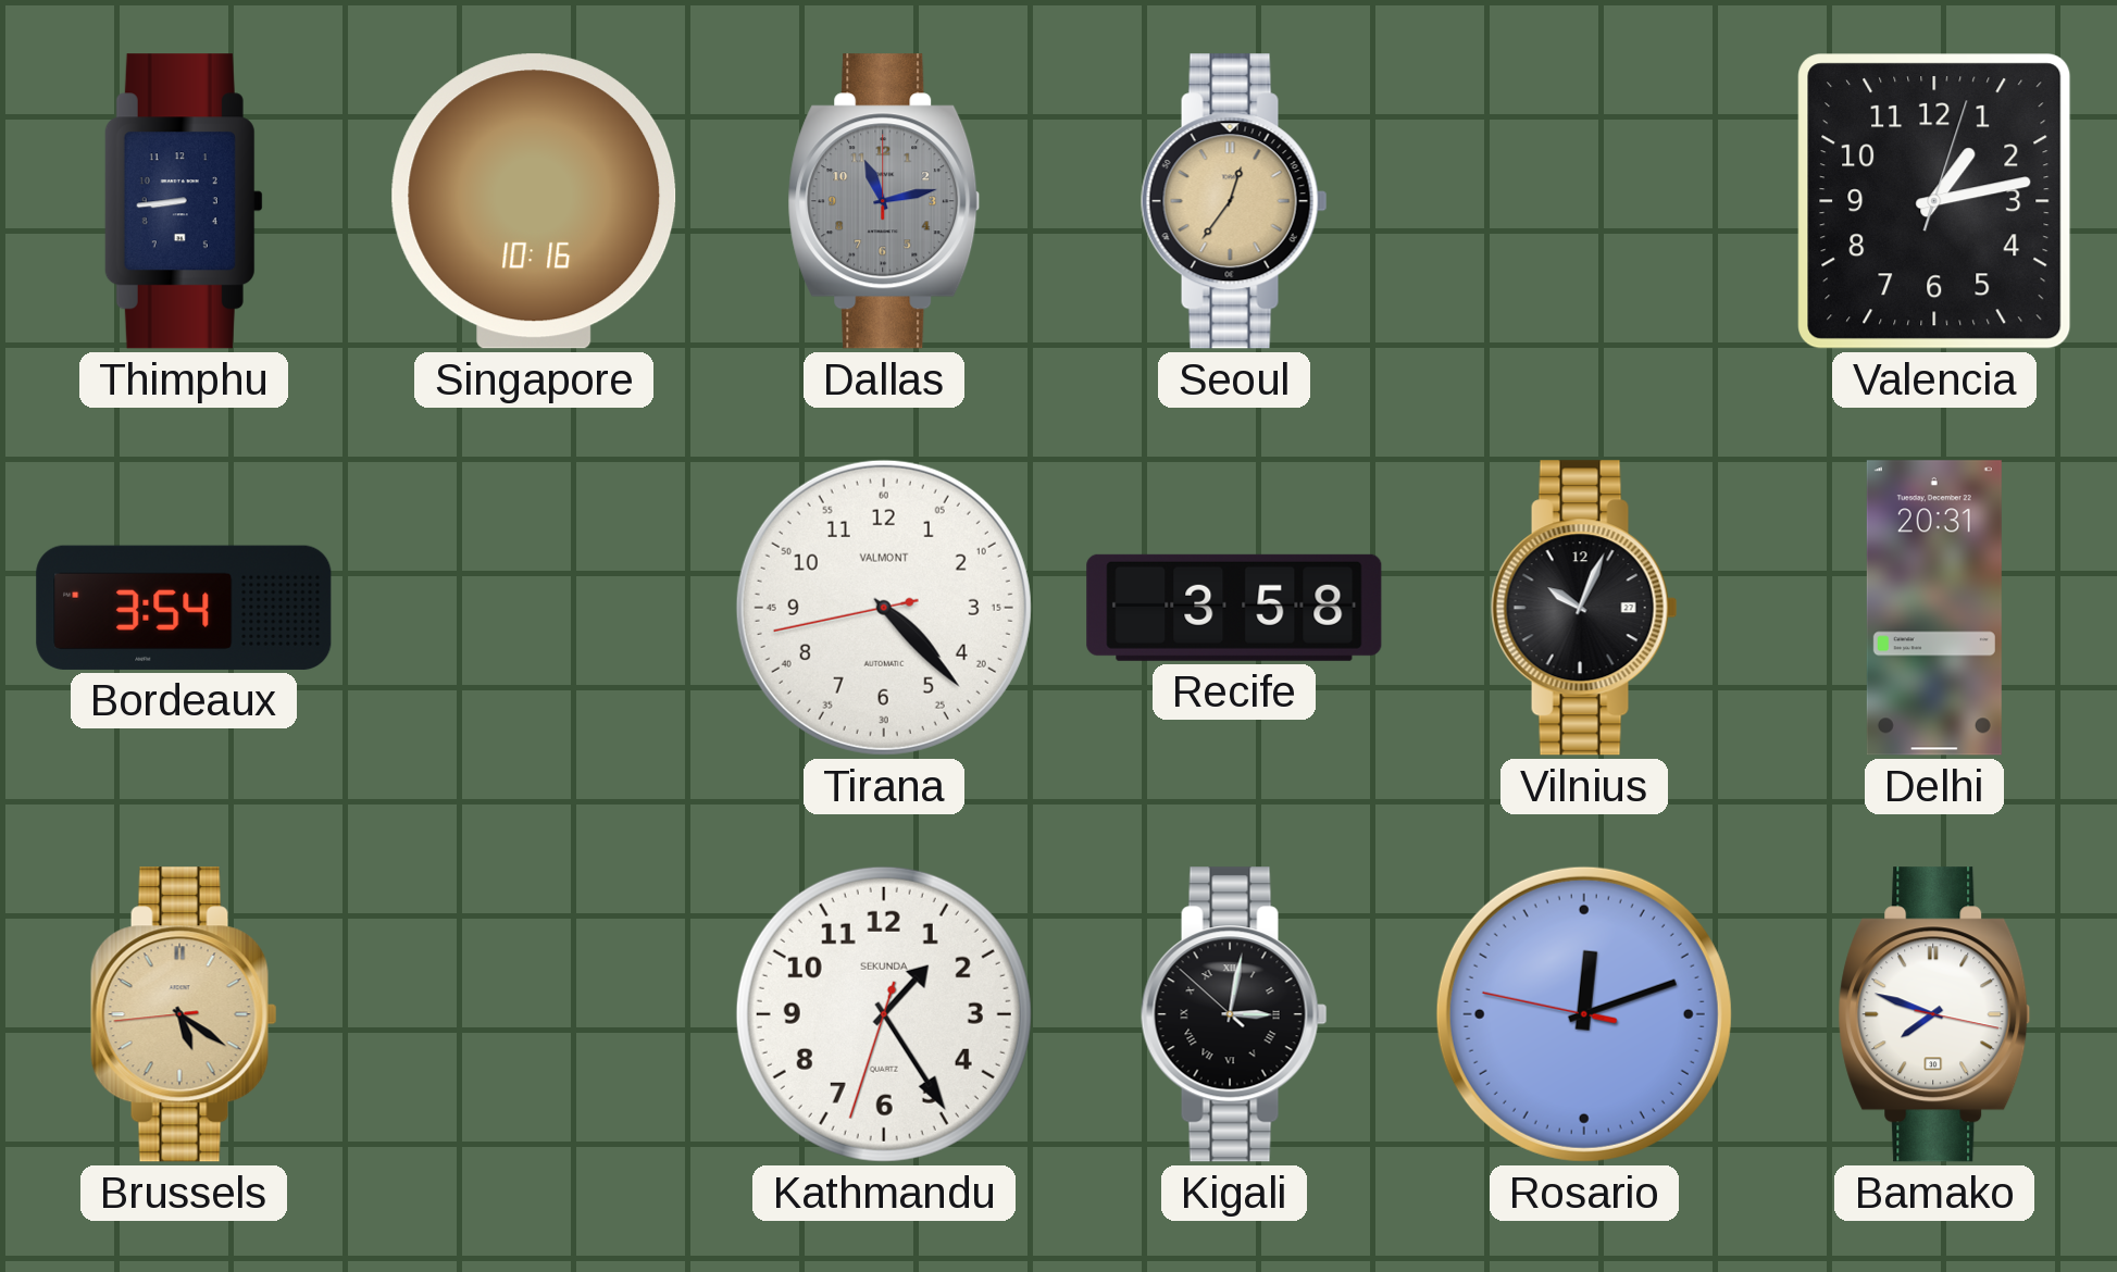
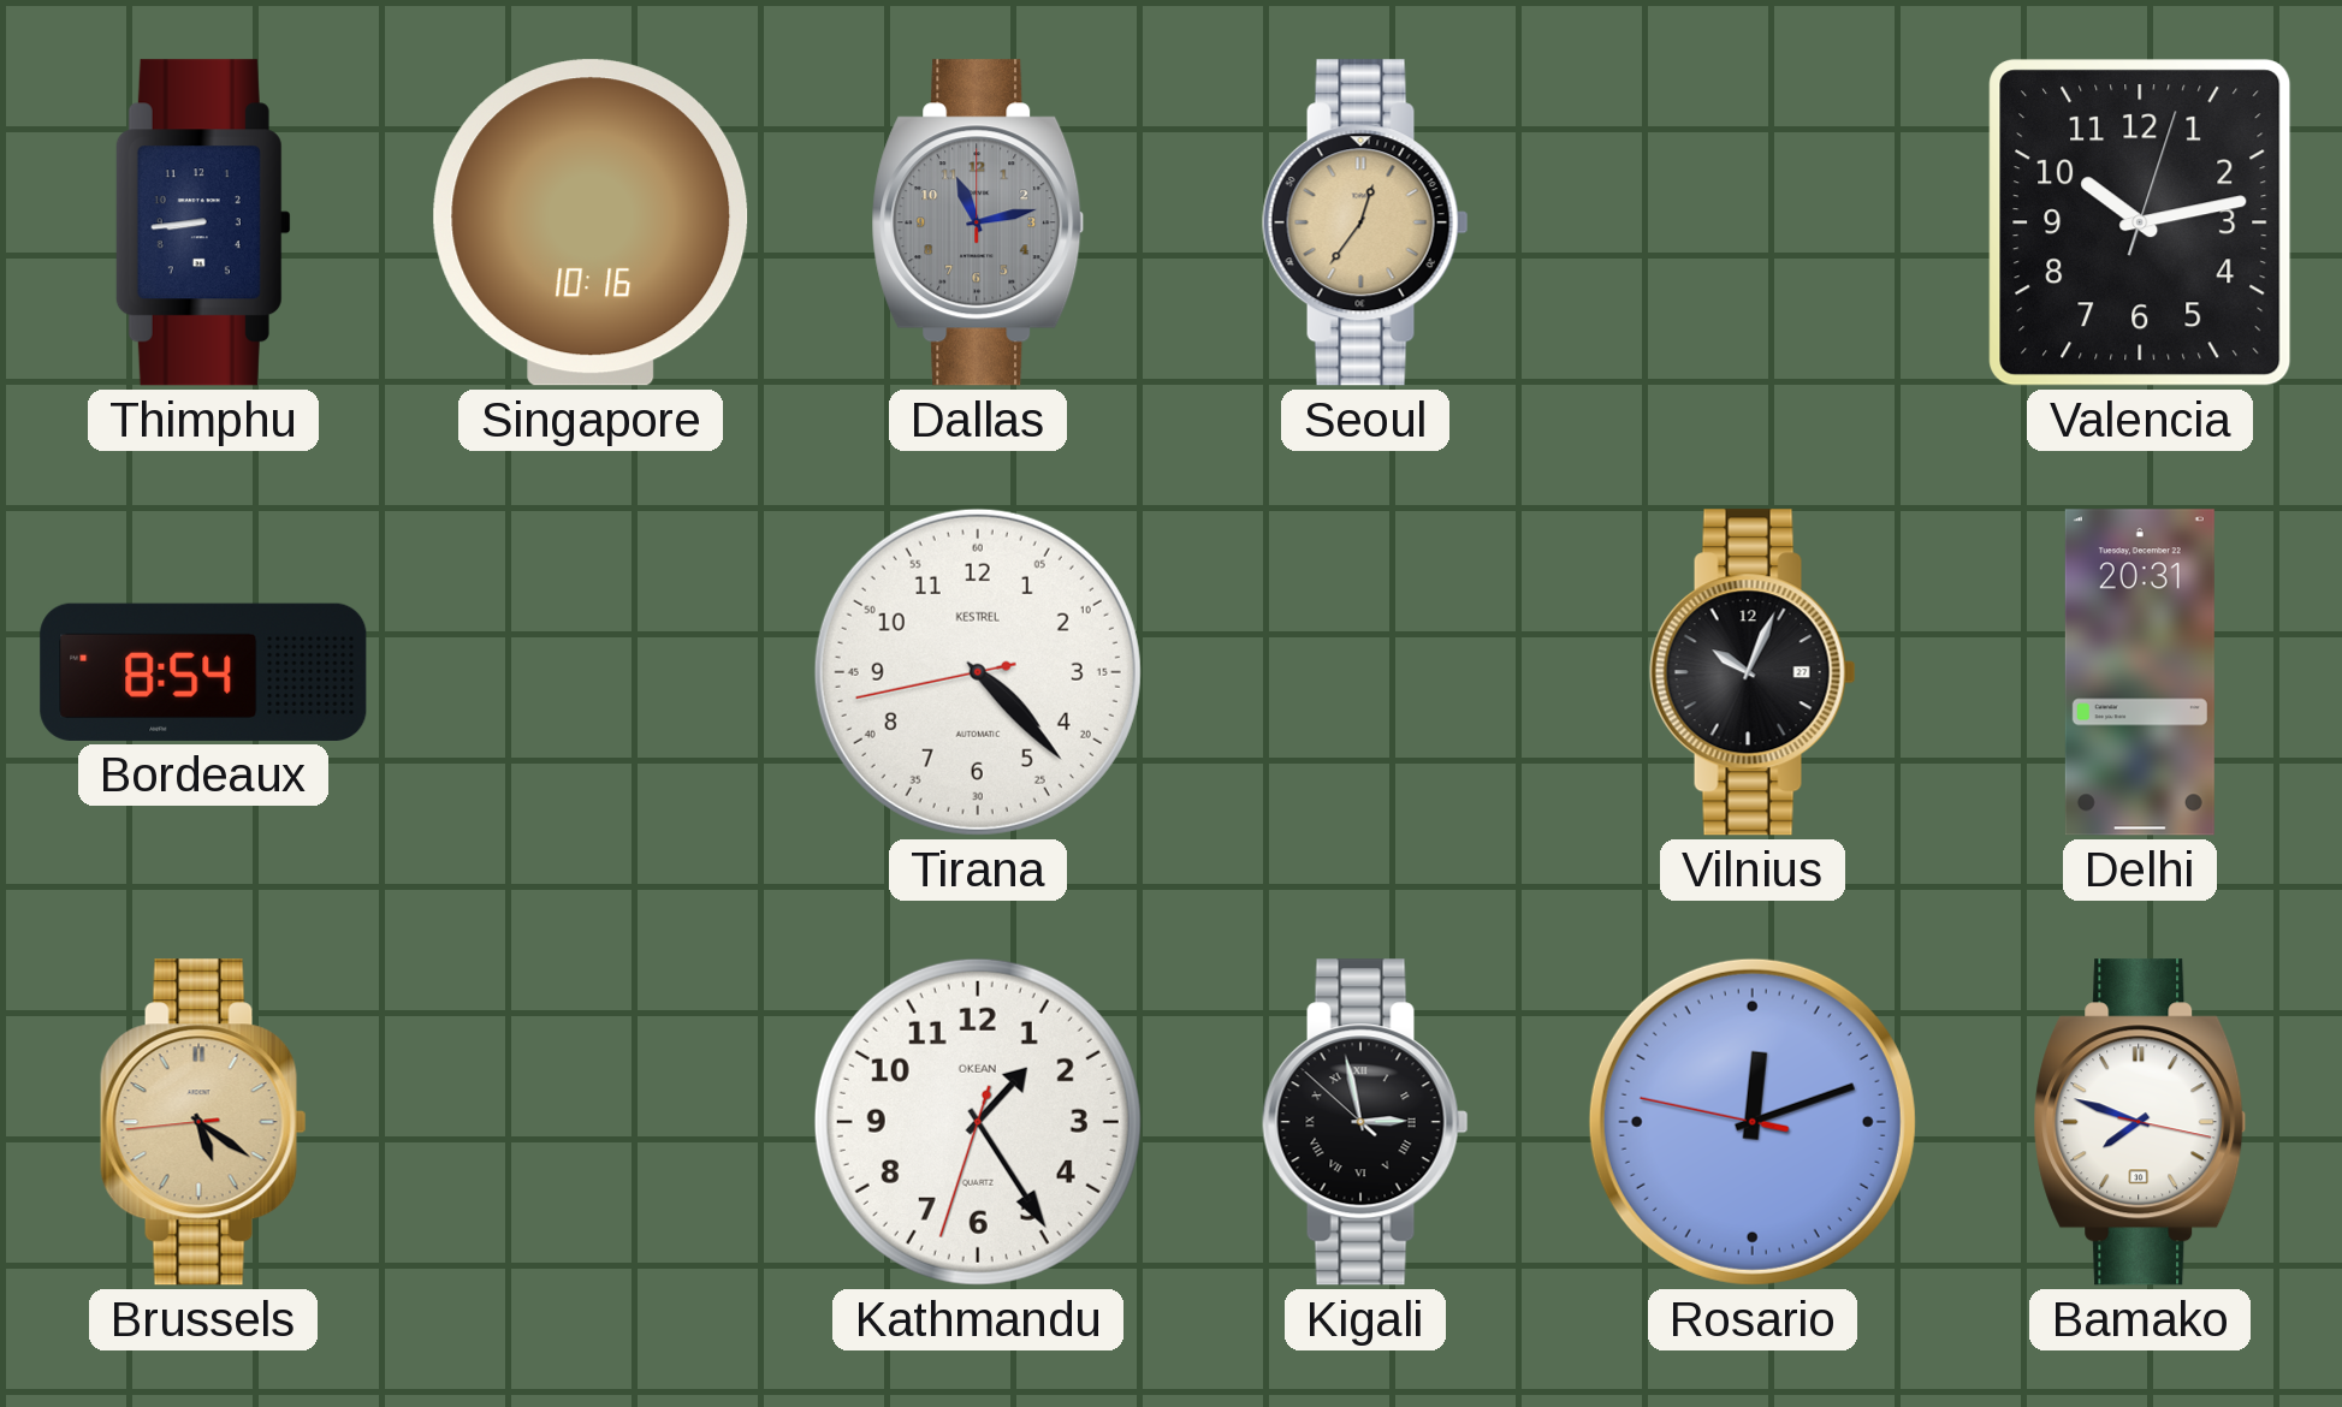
Valencia: 1:13 -> 10:13
Bordeaux: 3:54 -> 8:54
Tirana brand: VALMONT -> KESTREL
Recife: 3:58 -> none
Kathmandu brand: SEKUNDA -> OKEAN
Kigali: 3:01 -> 2:57
